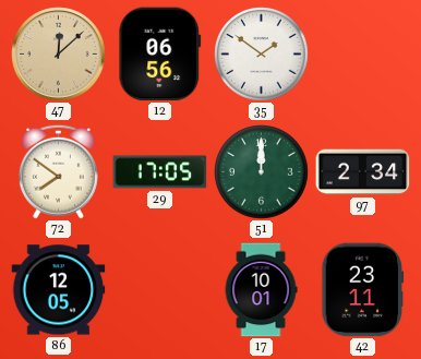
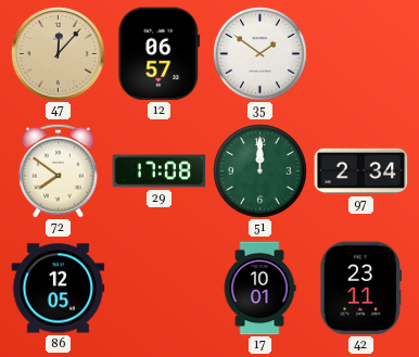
47: 12:08 -> 12:07
12: 06:56 -> 06:57
29: 17:05 -> 17:08
